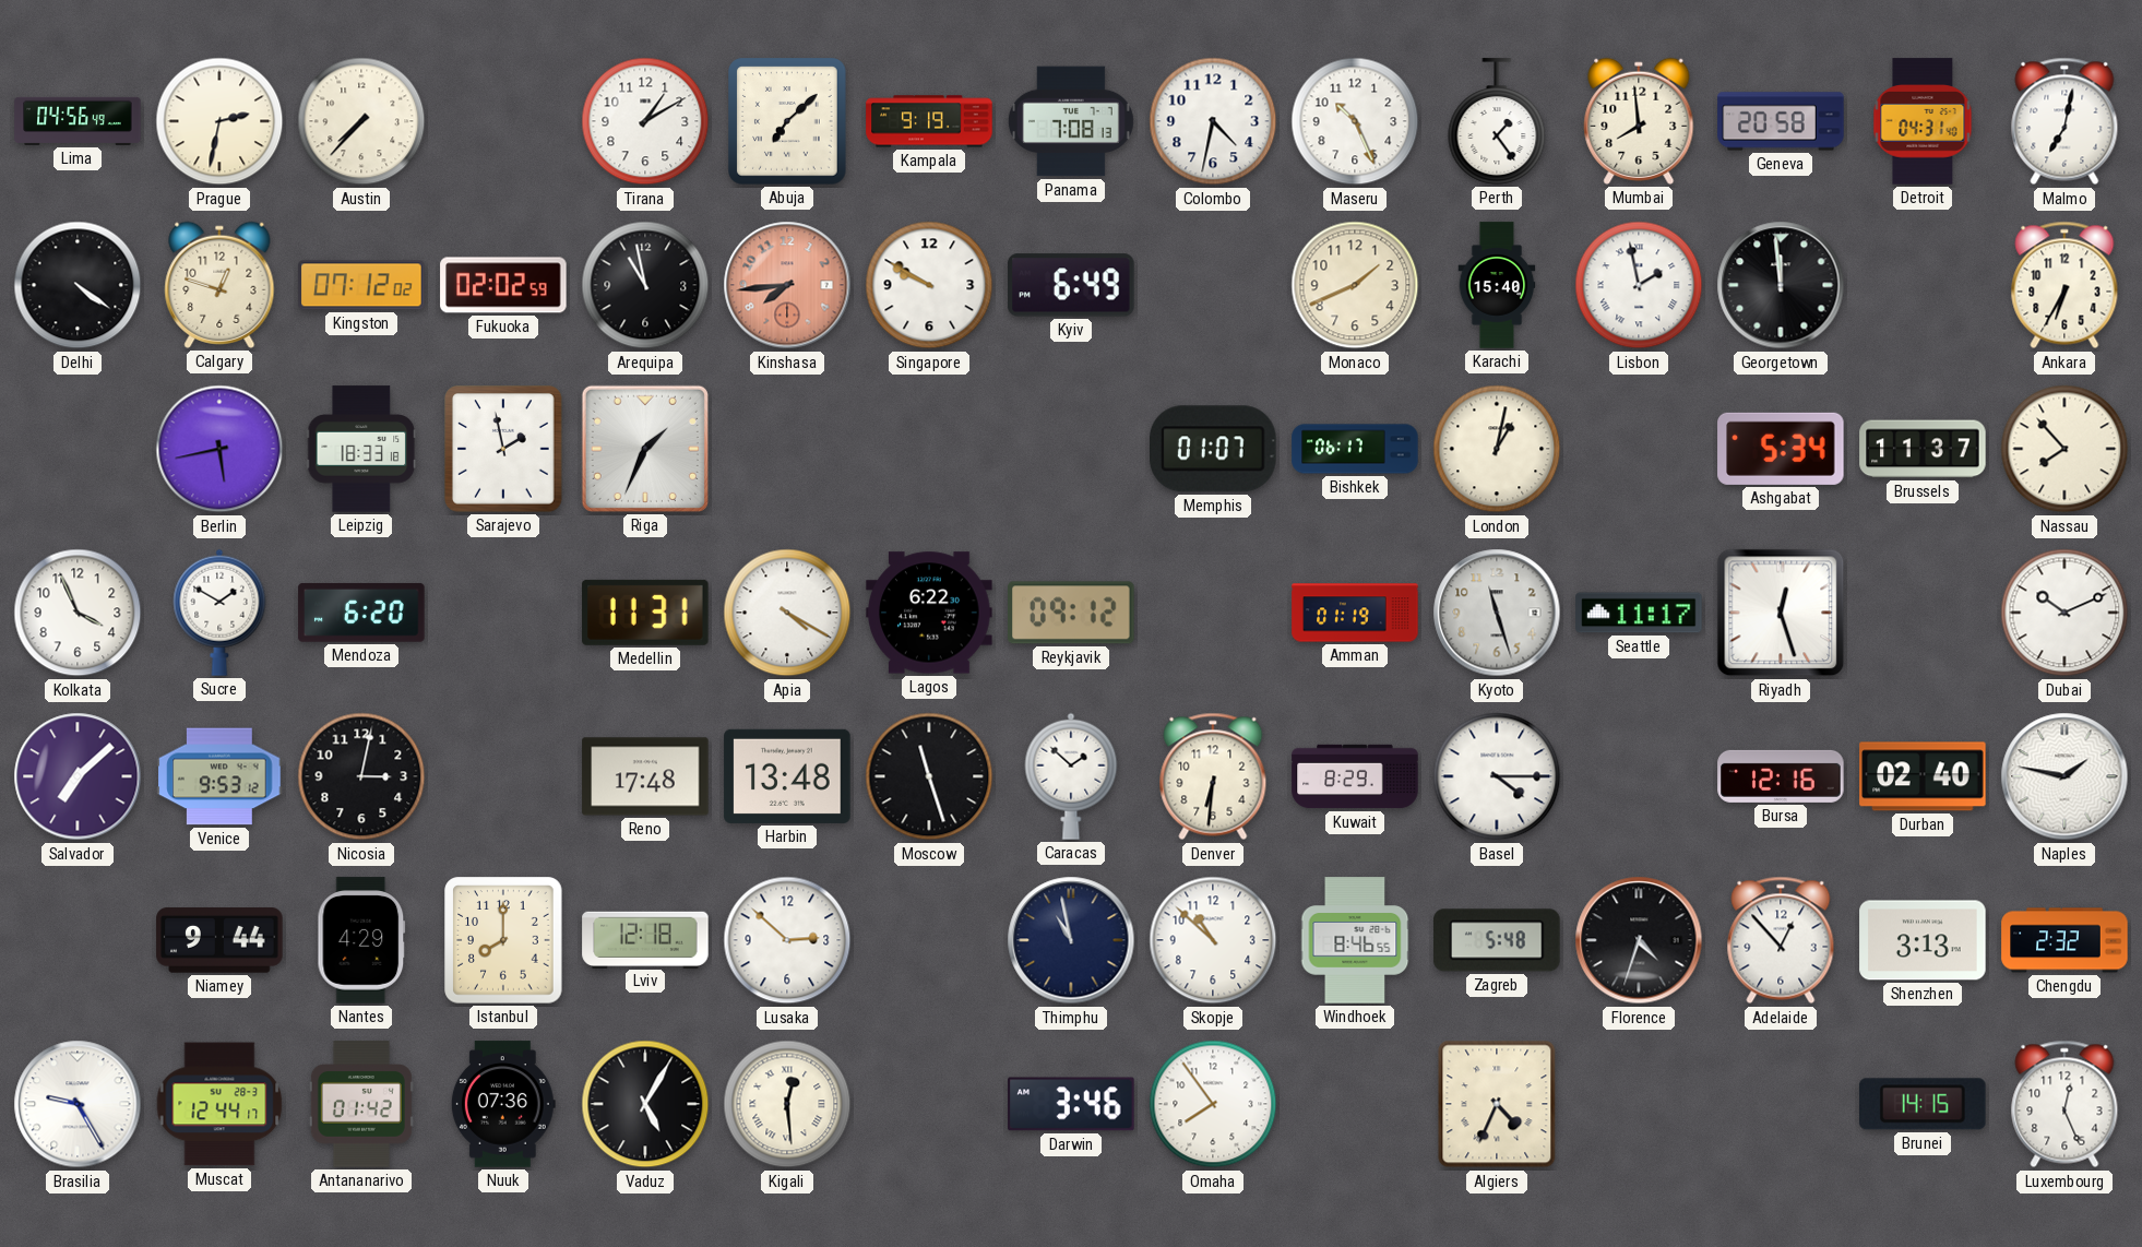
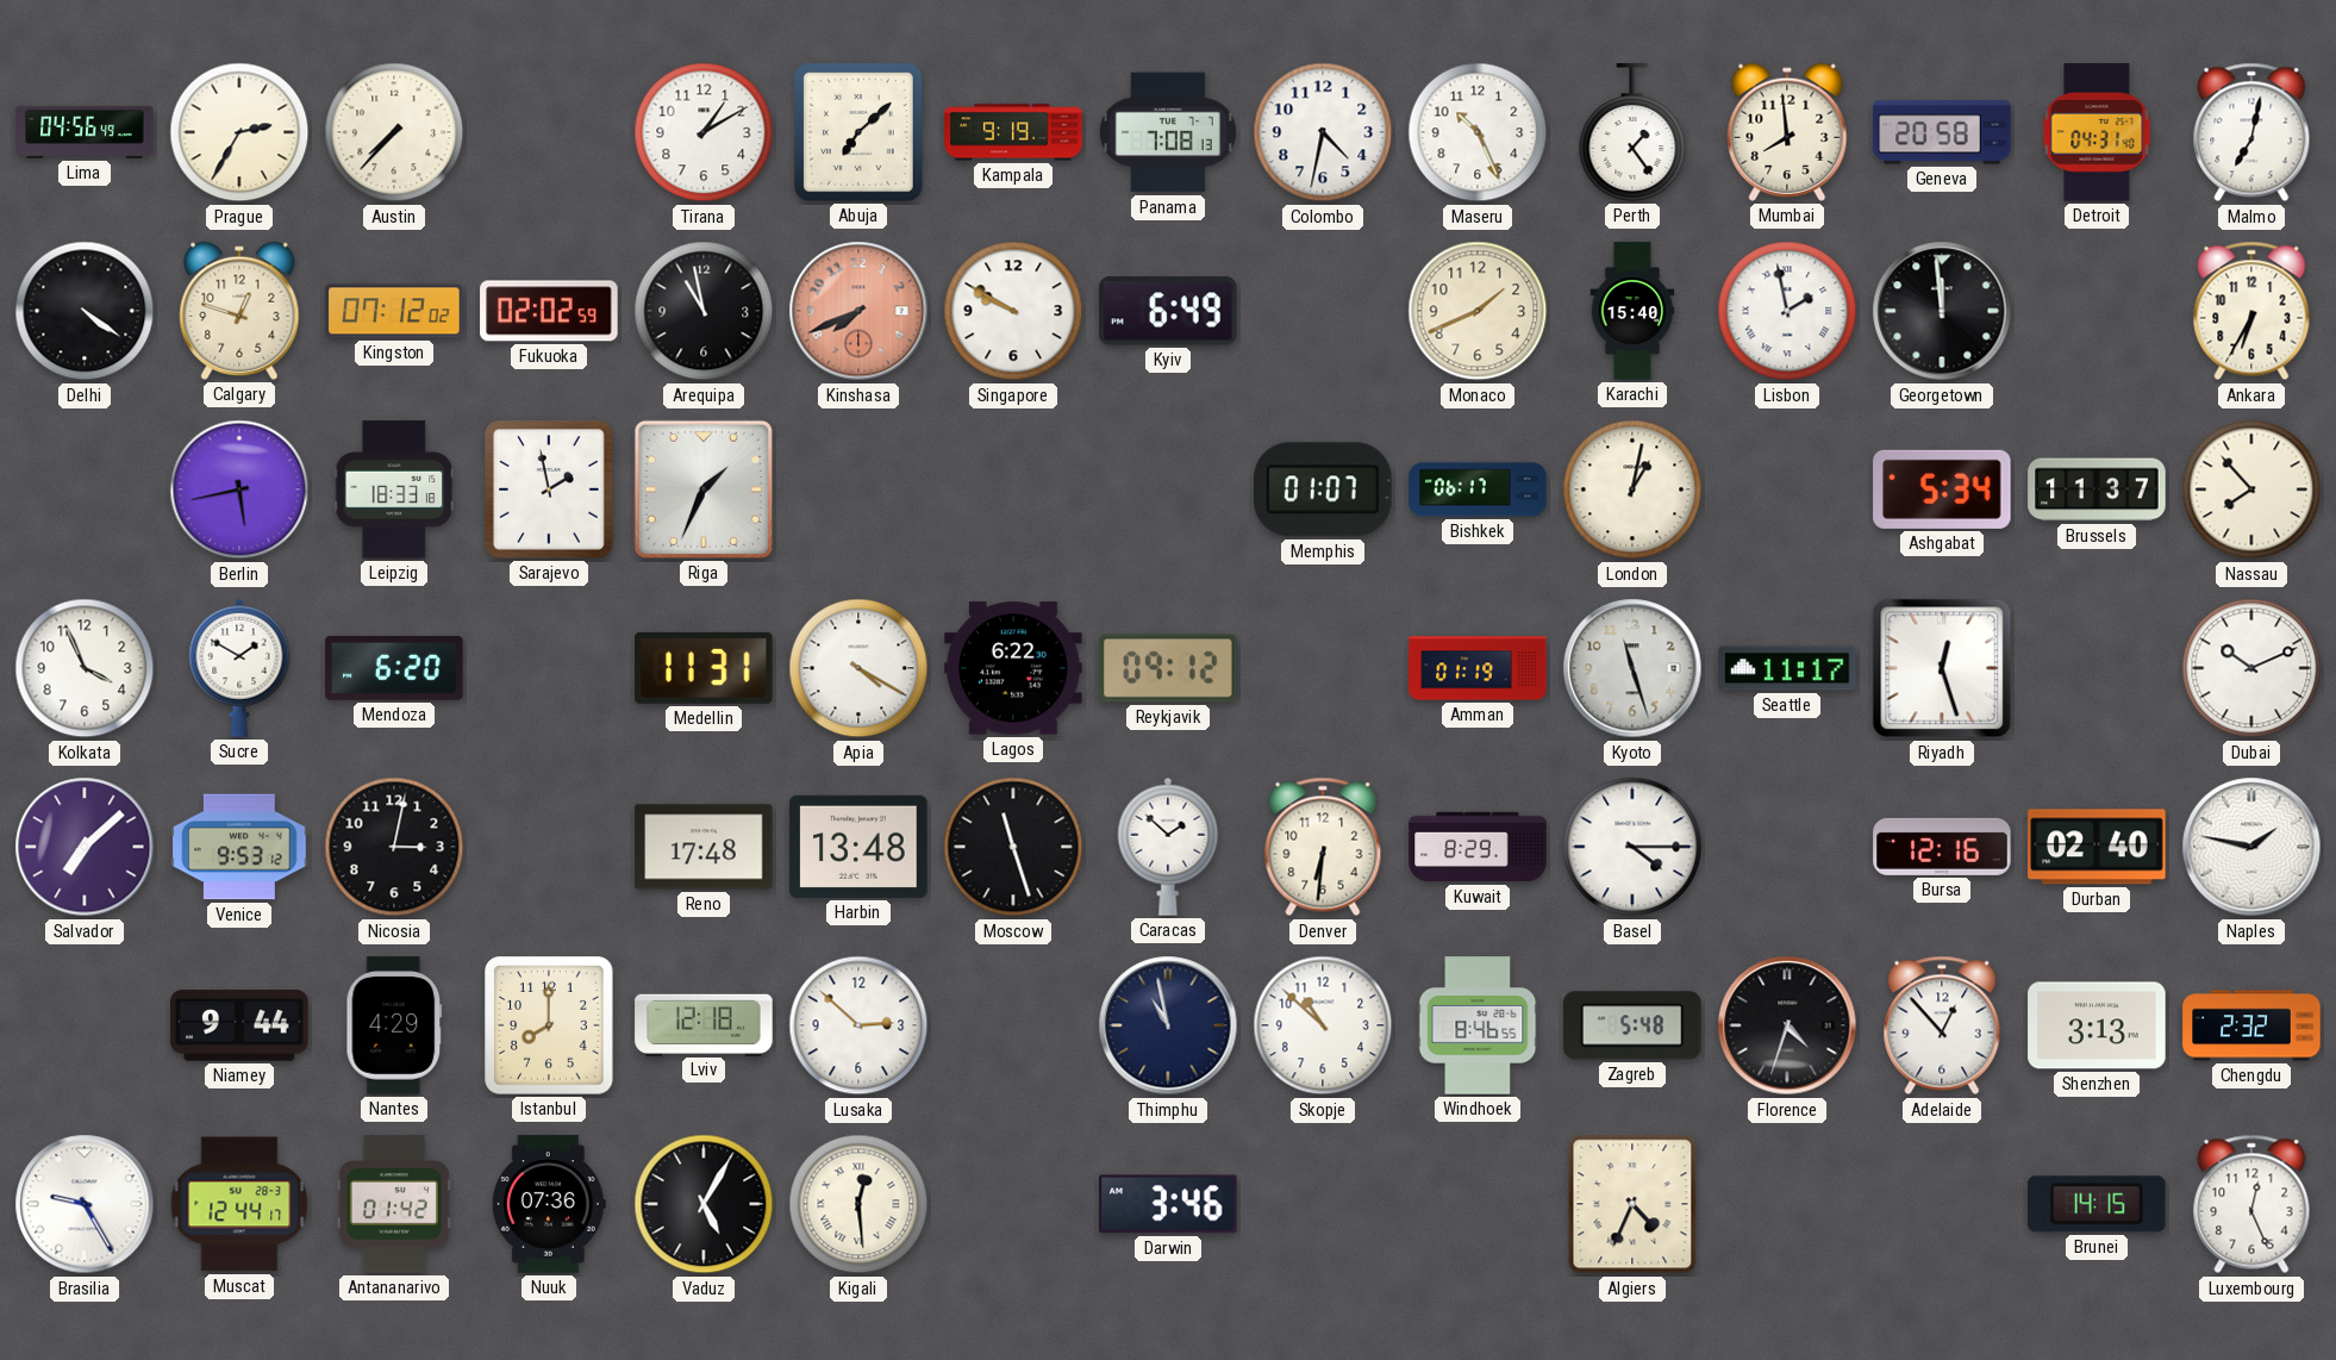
Prague: 2:32 -> 2:35
Kinshasa: 7:44 -> 7:41
Omaha: 7:54 -> none
